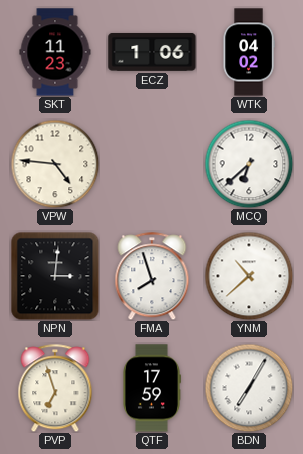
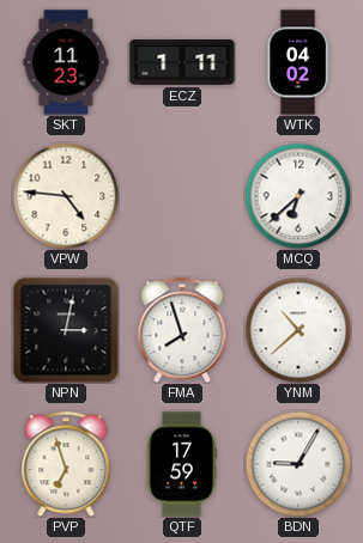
ECZ: 1:06 -> 1:11
NPN: 3:01 -> 3:02
BDN: 7:05 -> 9:05
